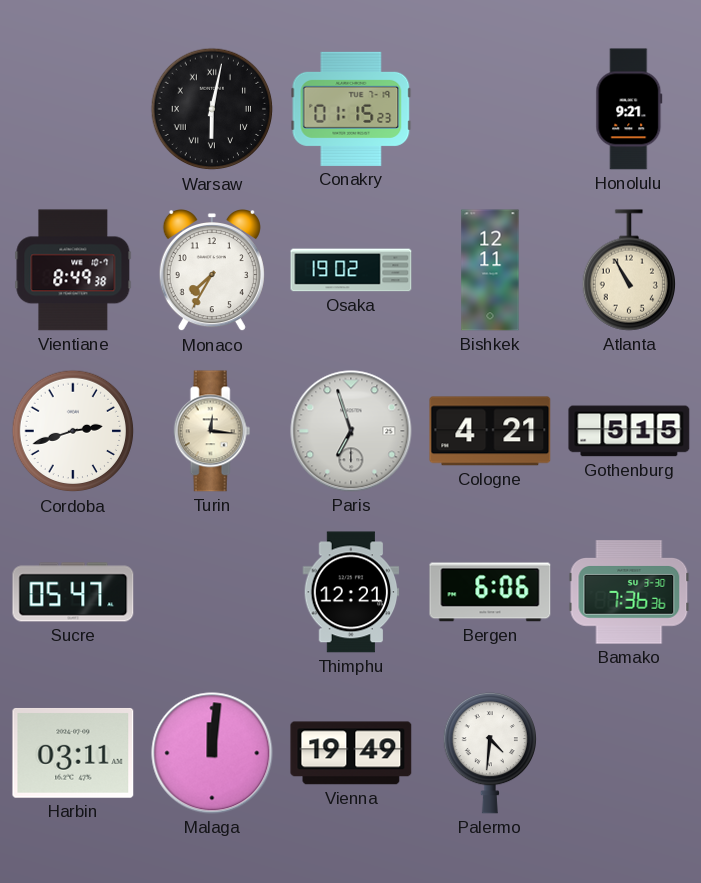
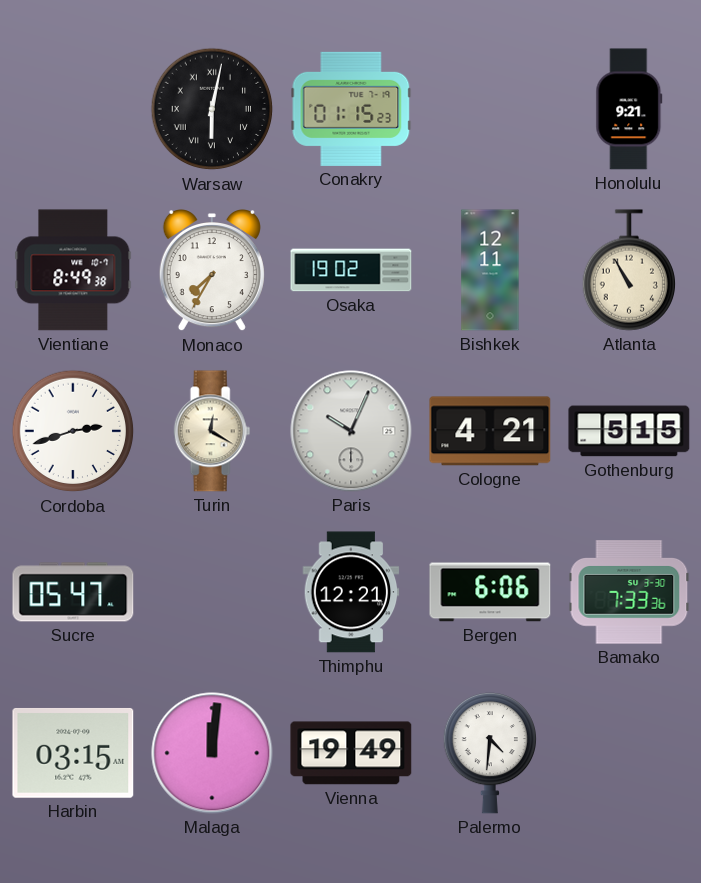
Turin: 12:16 -> 12:20
Paris: 6:57 -> 10:04
Bamako: 7:36 -> 7:33
Harbin: 03:11 -> 03:15
